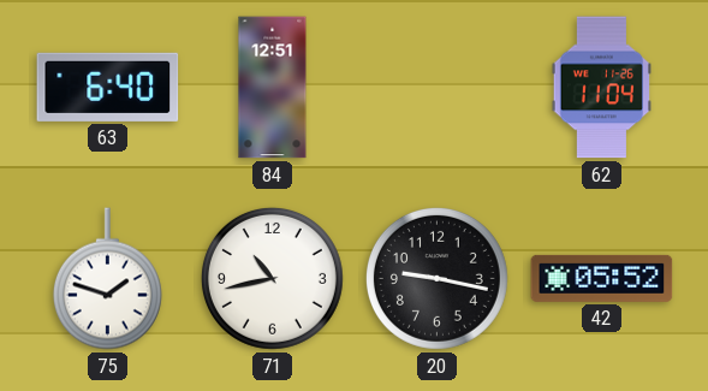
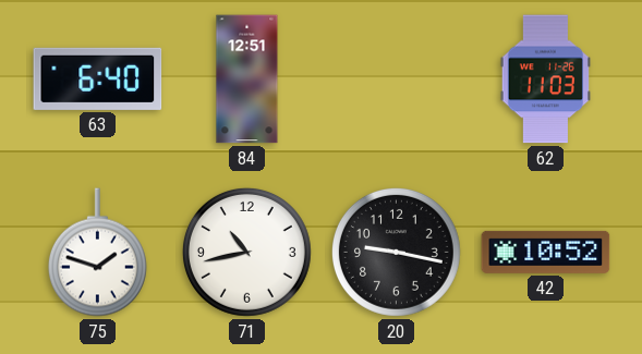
62: 11:04 -> 11:03
42: 05:52 -> 10:52
